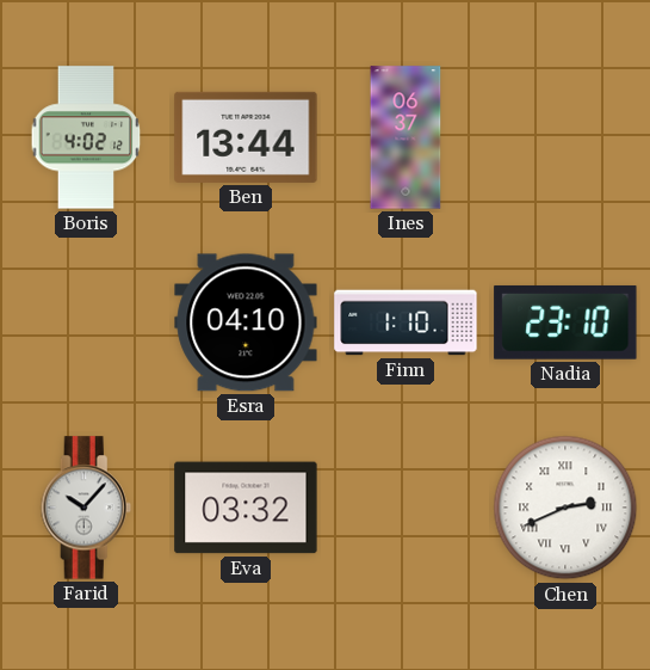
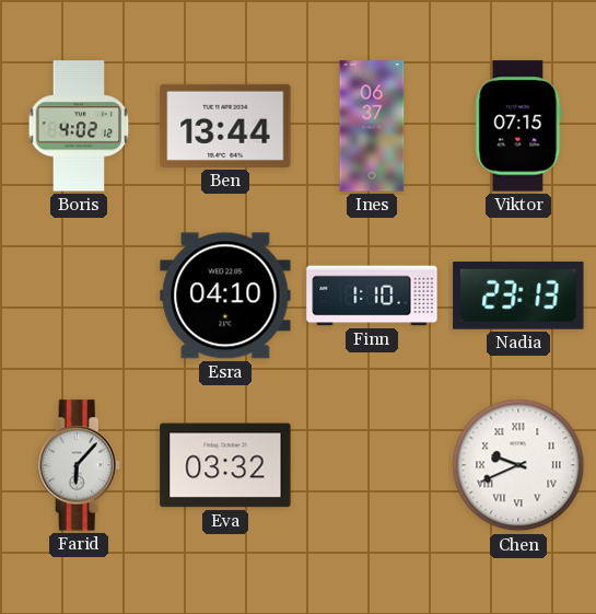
Viktor: none -> 07:15
Nadia: 23:10 -> 23:13
Farid: 10:07 -> 6:07
Chen: 2:41 -> 9:41
